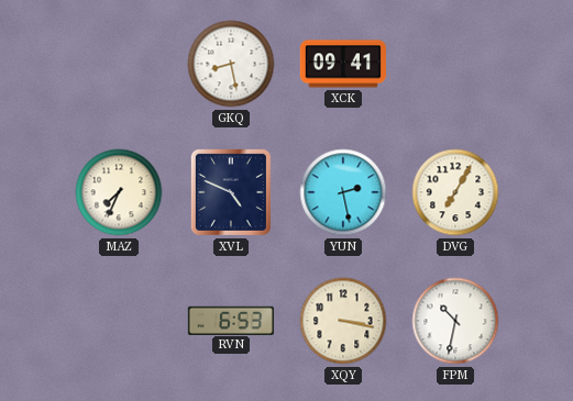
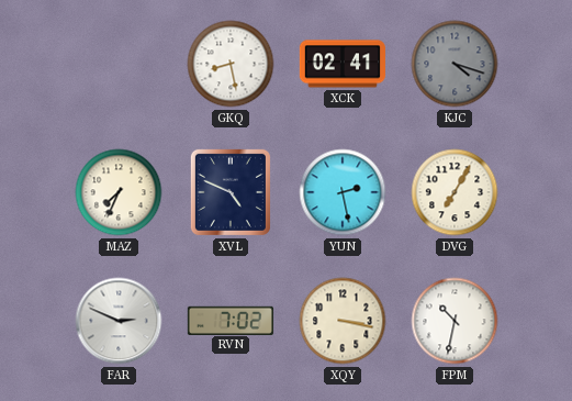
XCK: 09:41 -> 02:41
KJC: none -> 4:18
FAR: none -> 2:49
RVN: 6:53 -> 7:02
